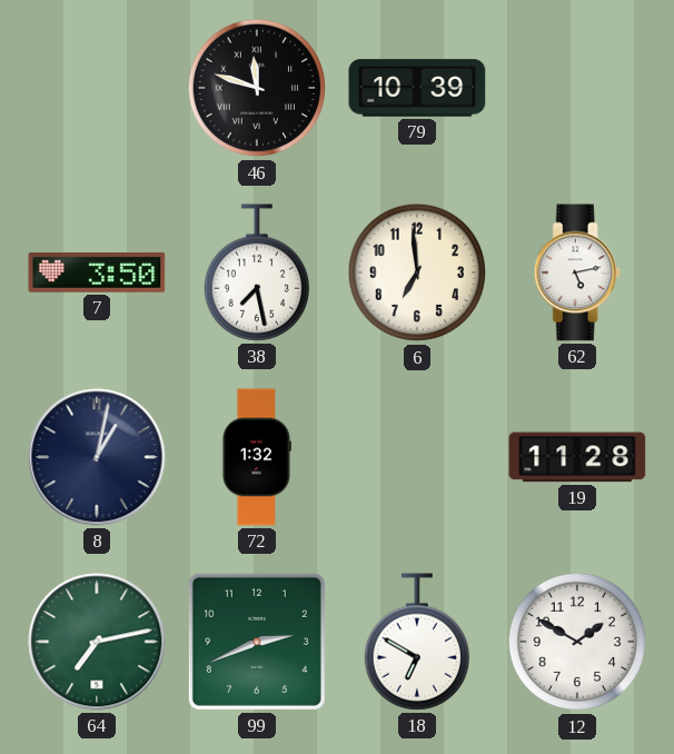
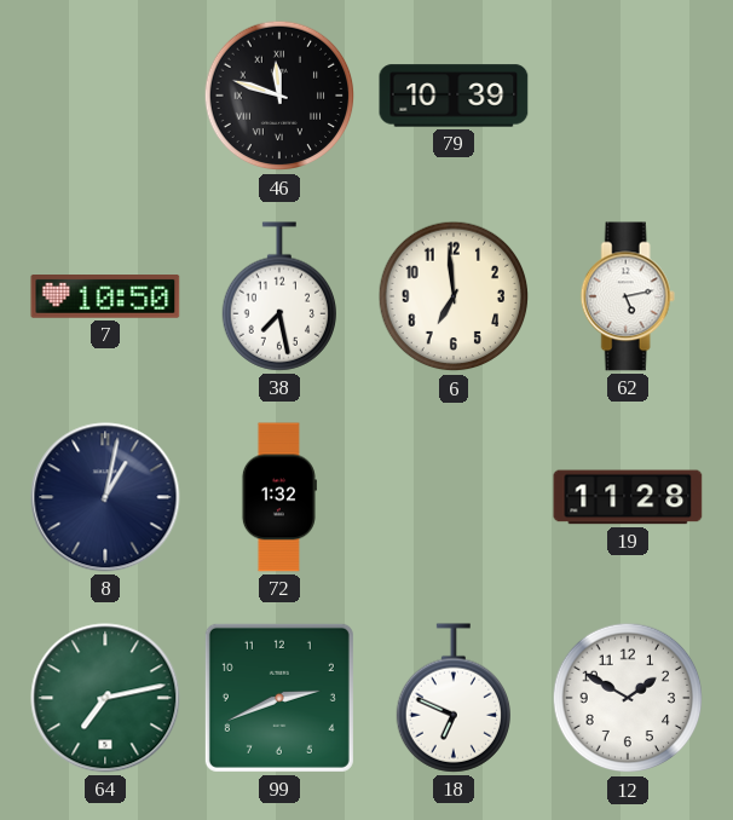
7: 3:50 -> 10:50
18: 6:50 -> 6:49
